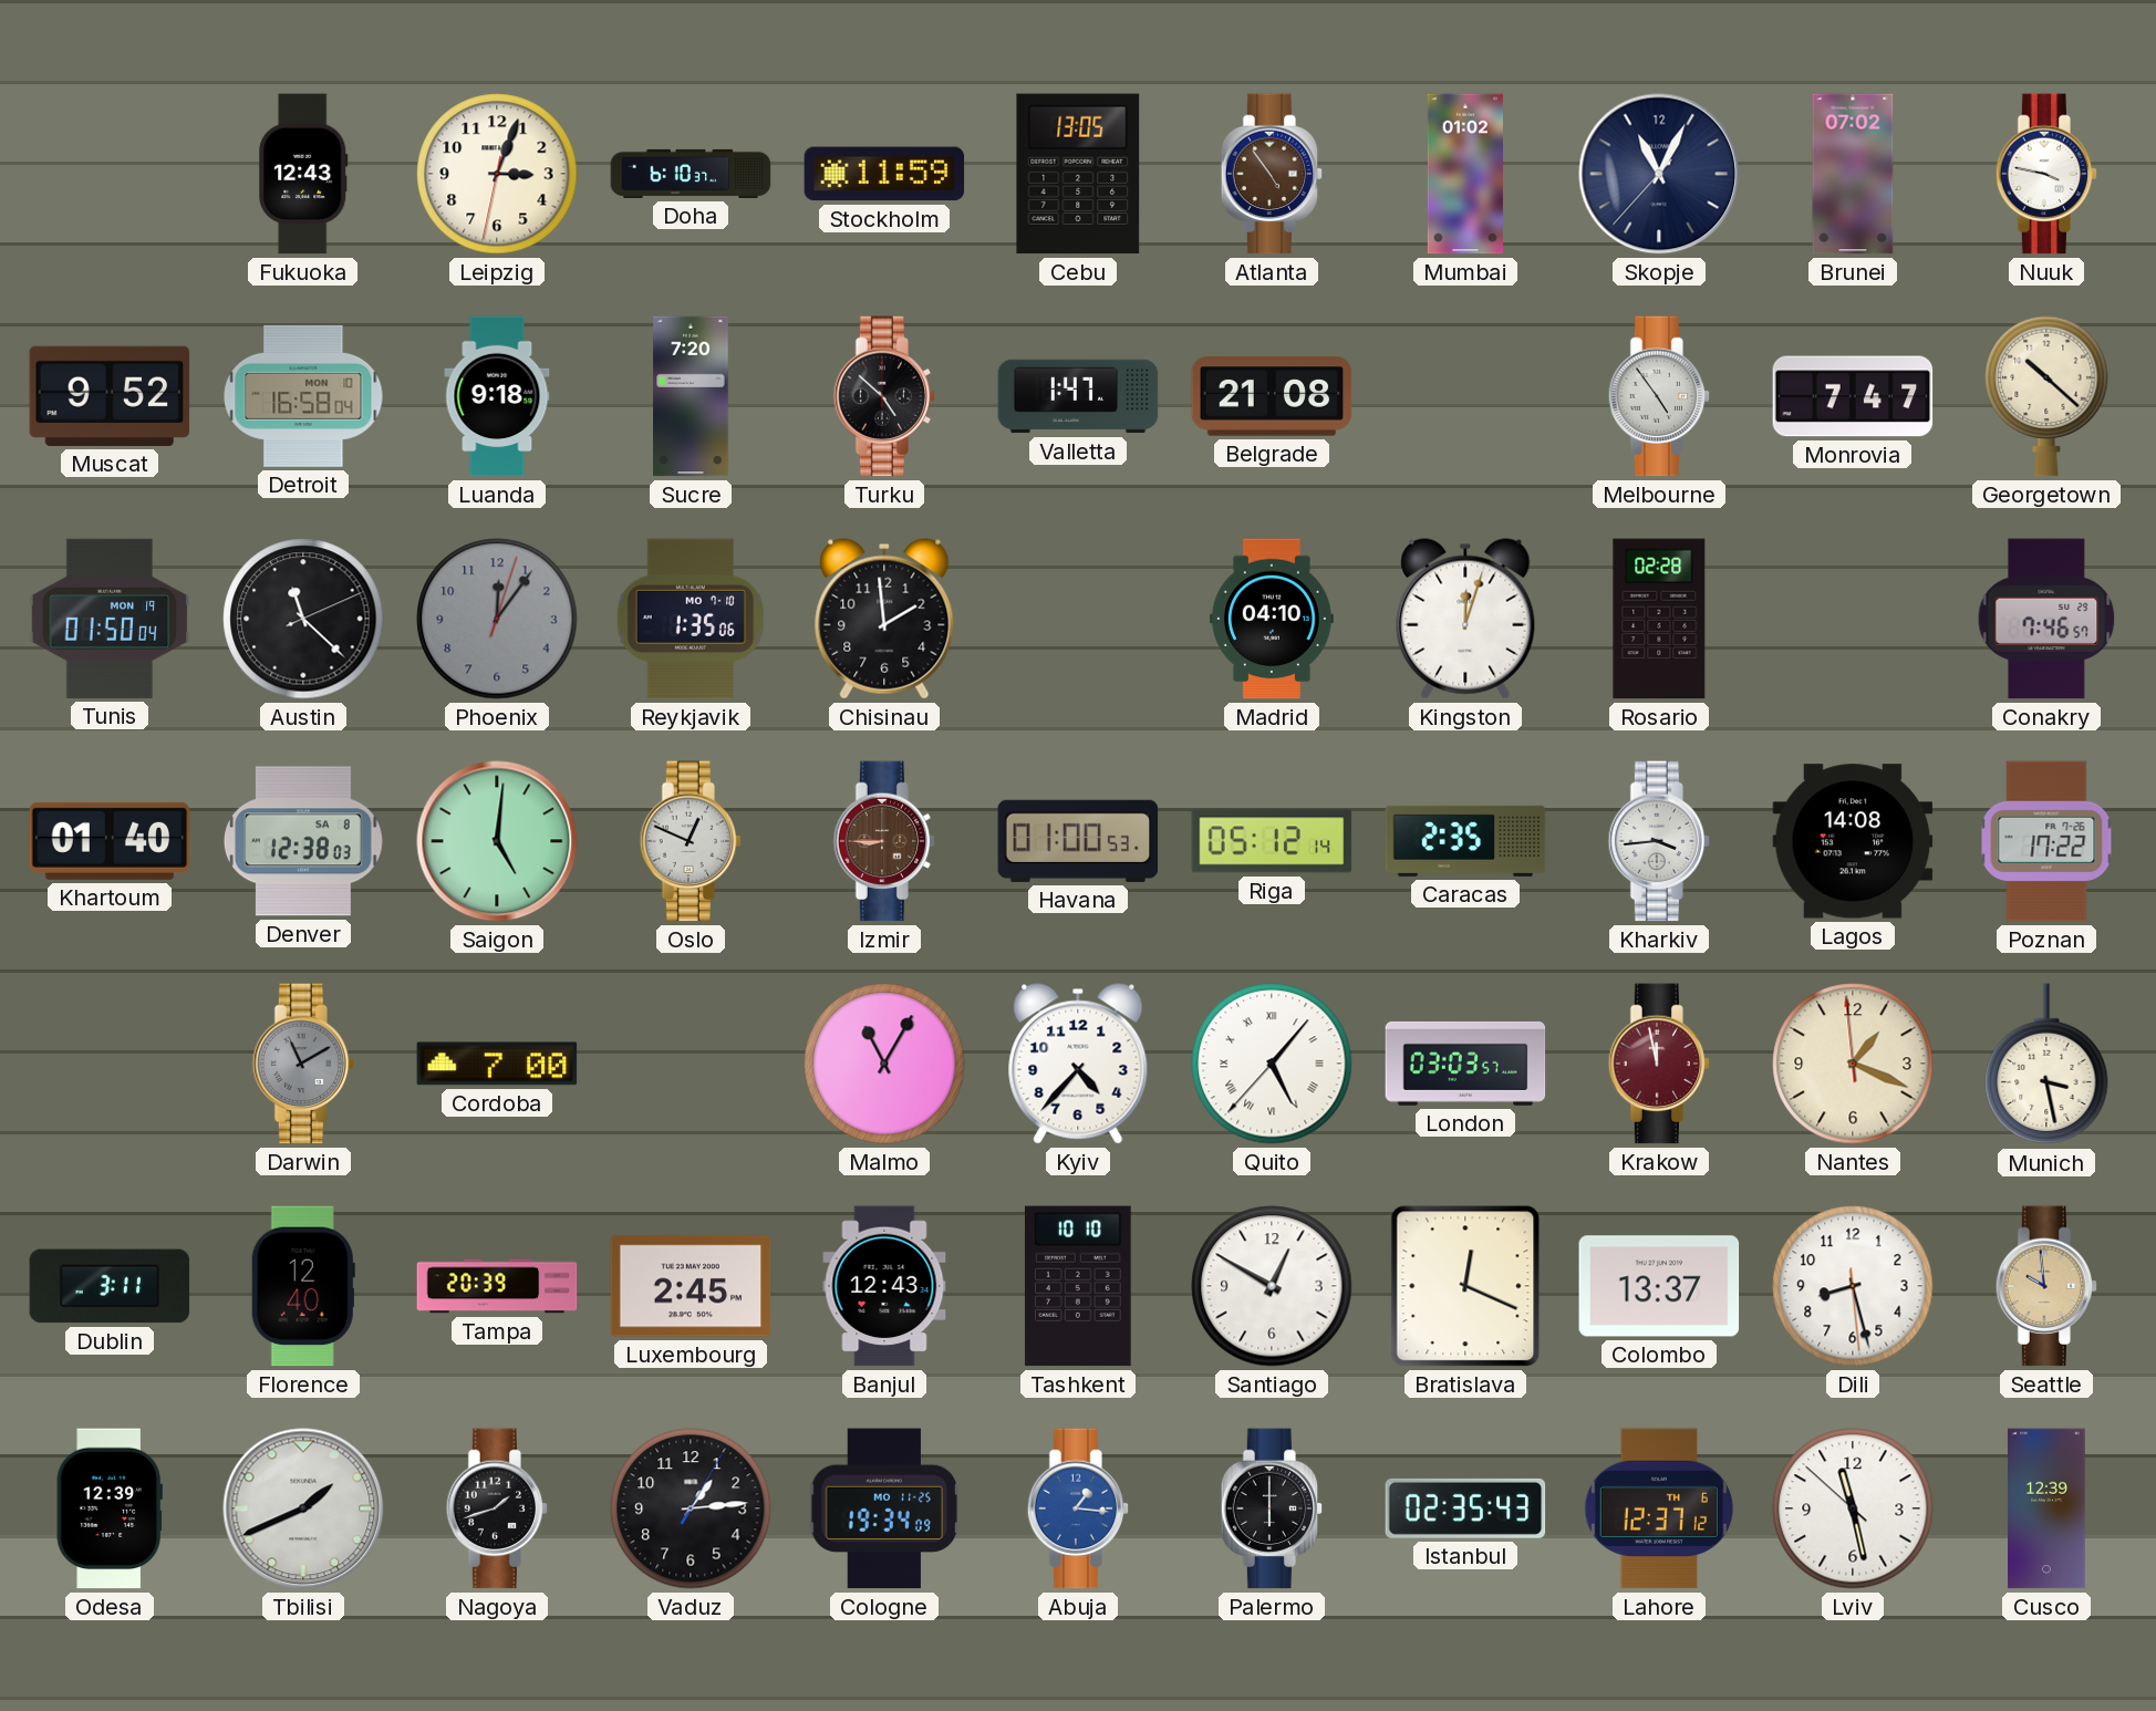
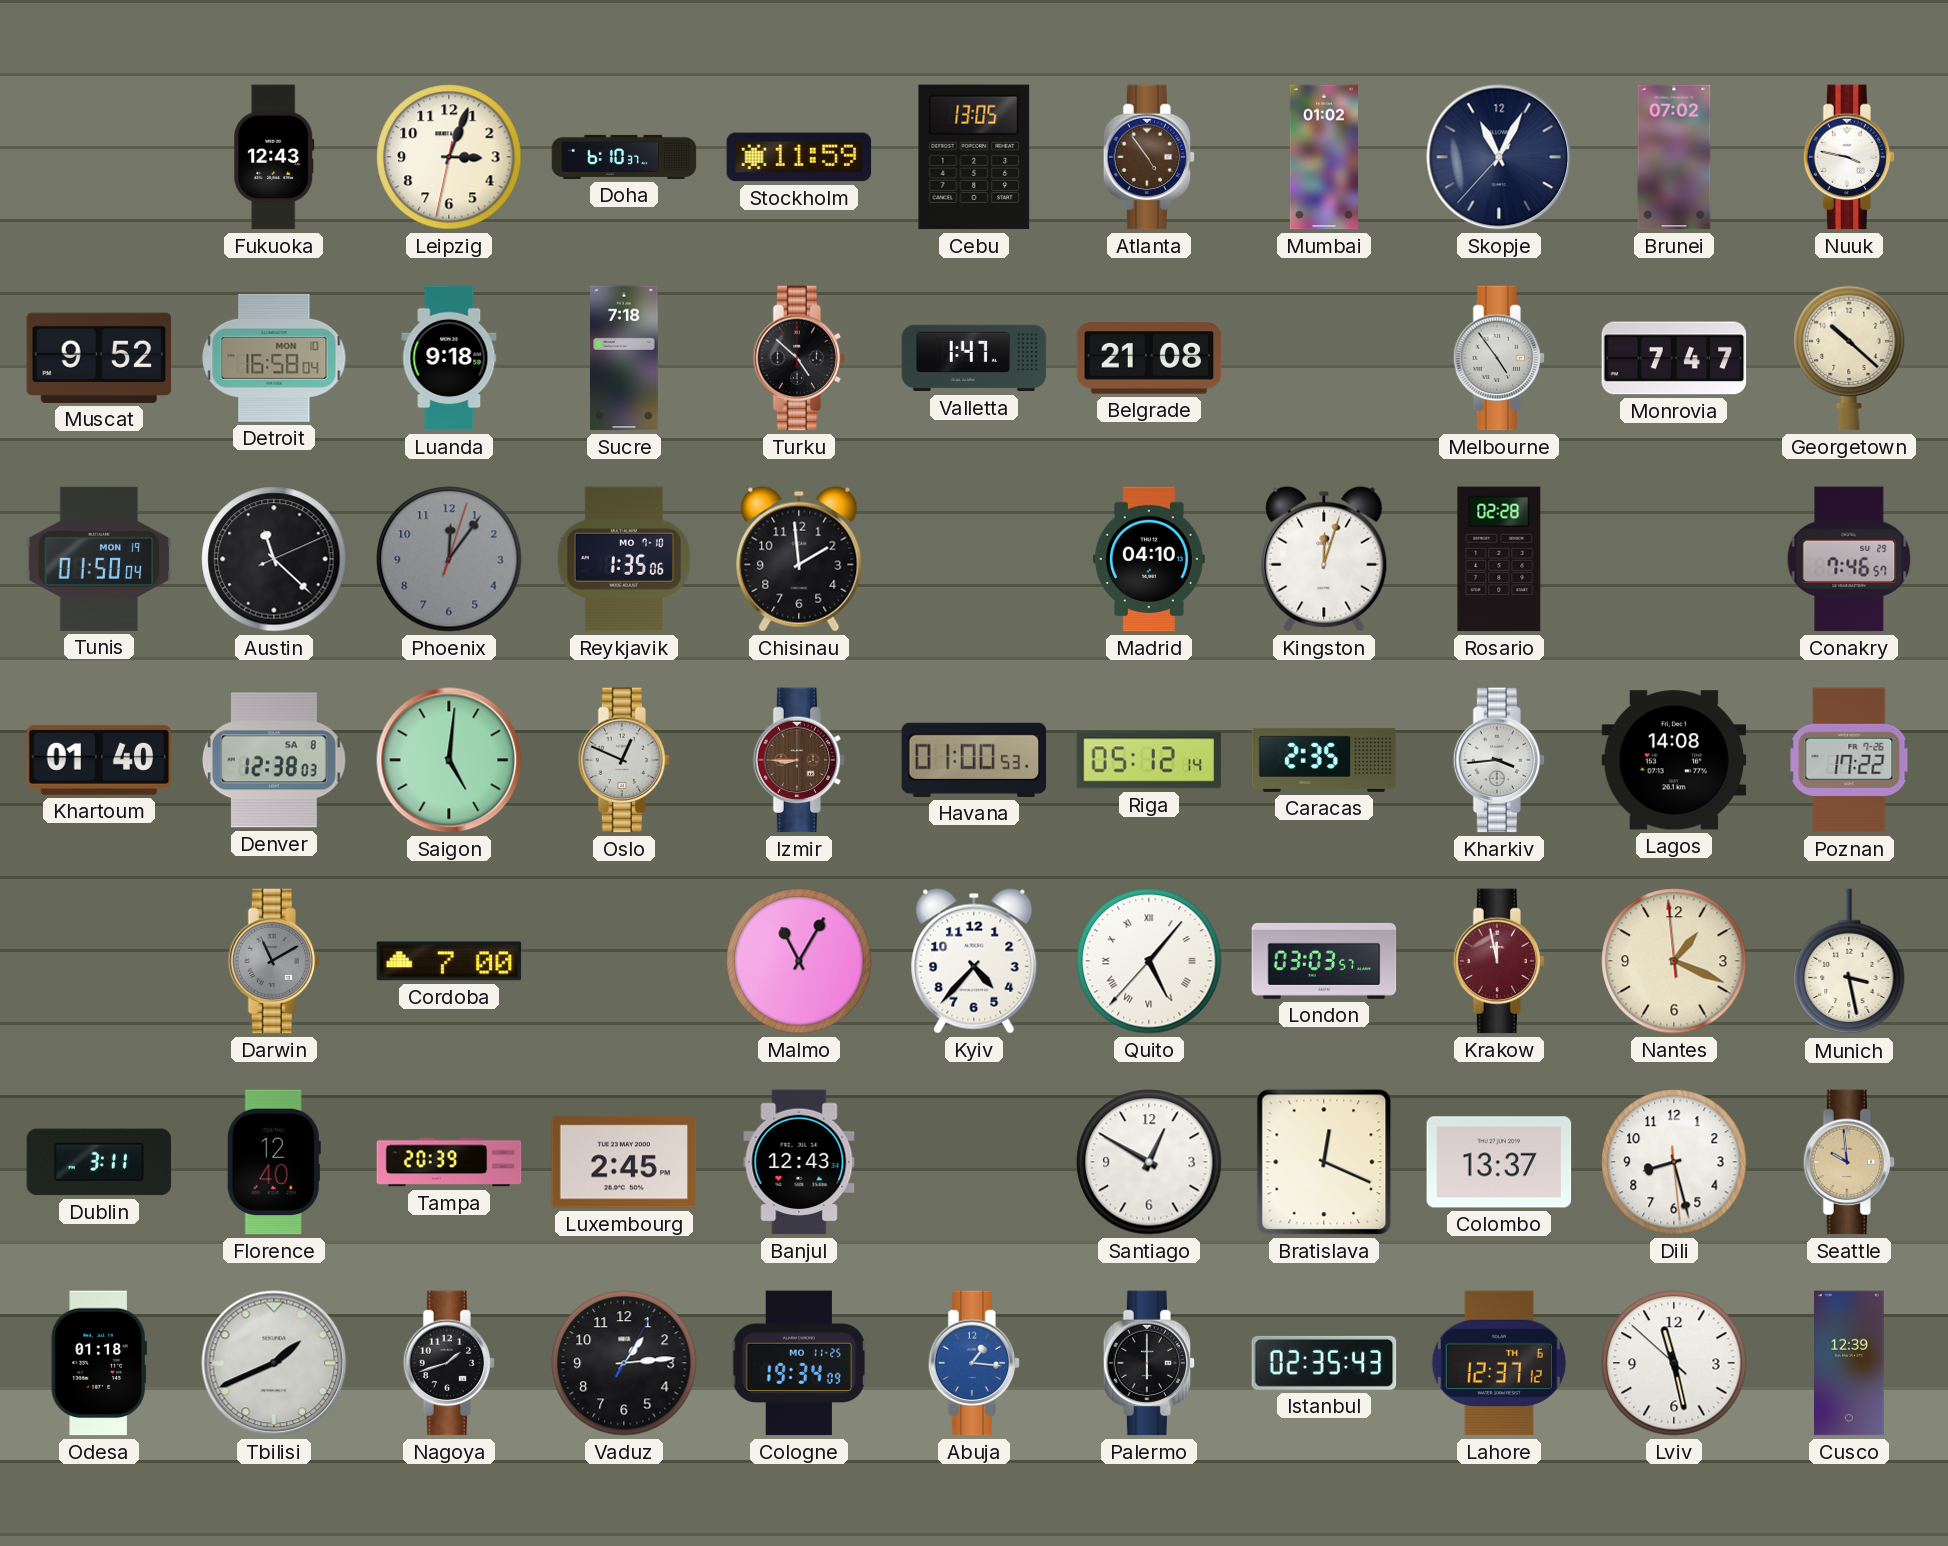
Sucre: 7:20 -> 7:18
Tashkent: 10:10 -> none
Odesa: 12:39 -> 01:18
